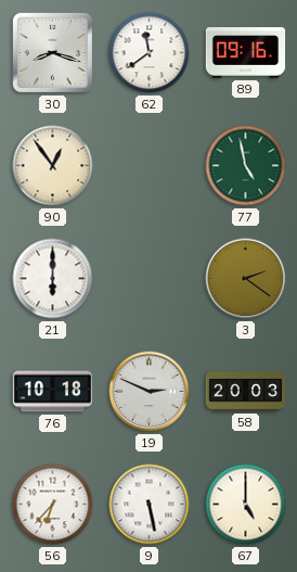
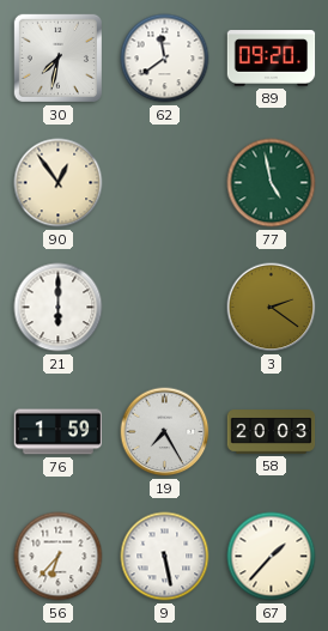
30: 8:18 -> 7:32
89: 09:16 -> 09:20
76: 10:18 -> 1:59
19: 2:49 -> 7:25
67: 5:00 -> 1:37
